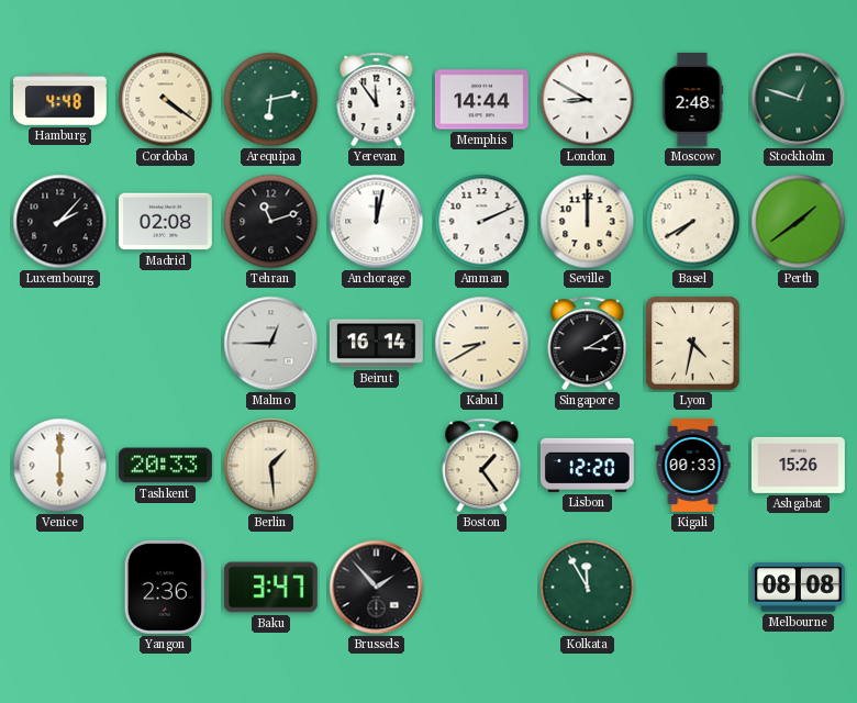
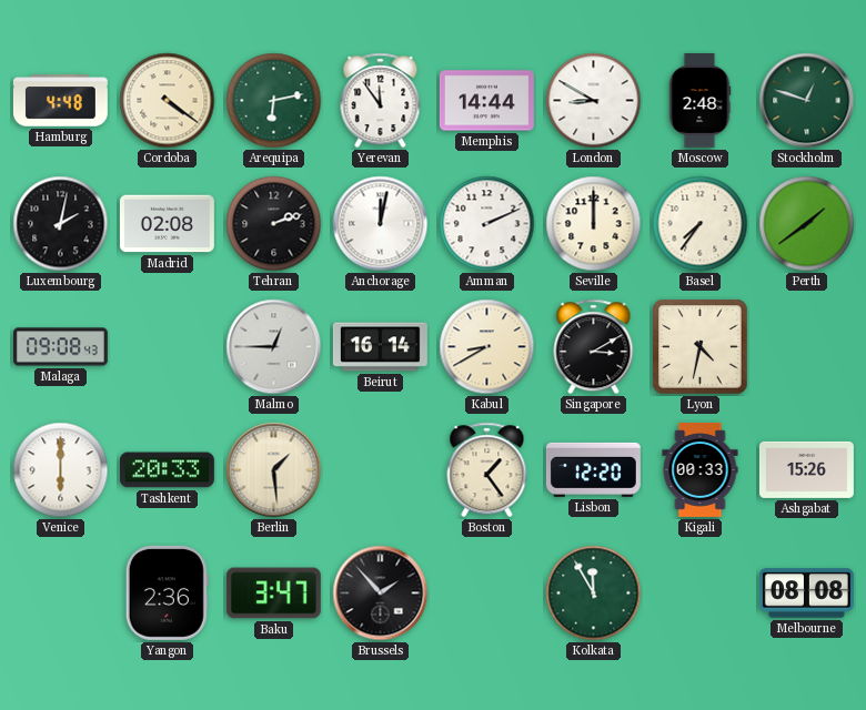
Luxembourg: 2:07 -> 2:02
Tehran: 11:12 -> 2:12
Basel: 7:40 -> 7:36
Malaga: none -> 09:08
